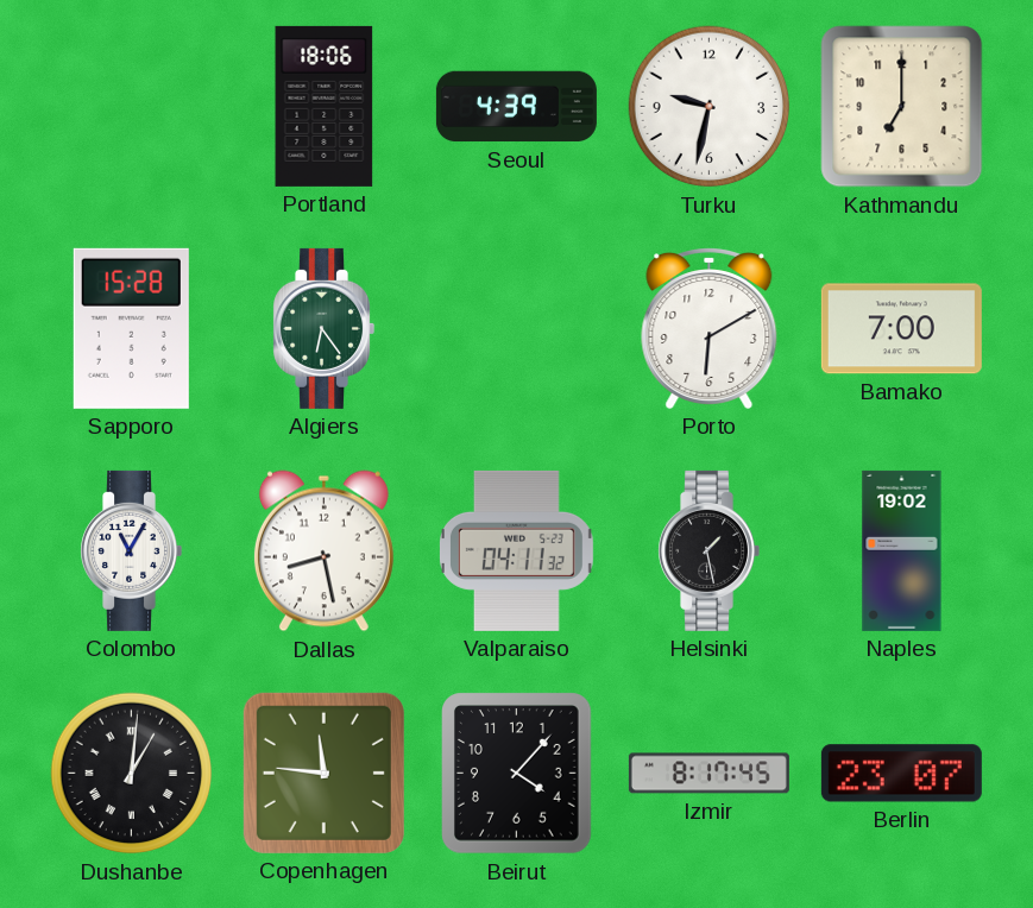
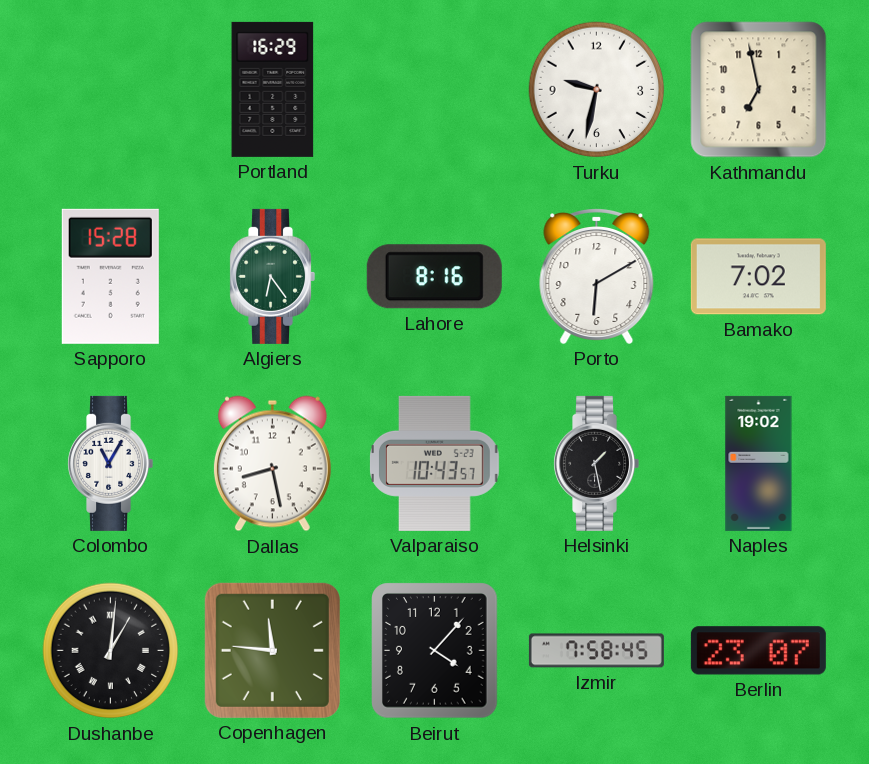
Portland: 18:06 -> 16:29
Seoul: 4:39 -> none
Kathmandu: 7:00 -> 6:58
Lahore: none -> 8:16
Bamako: 7:00 -> 7:02
Valparaiso: 04:11 -> 10:43
Izmir: 8:17 -> 7:58
